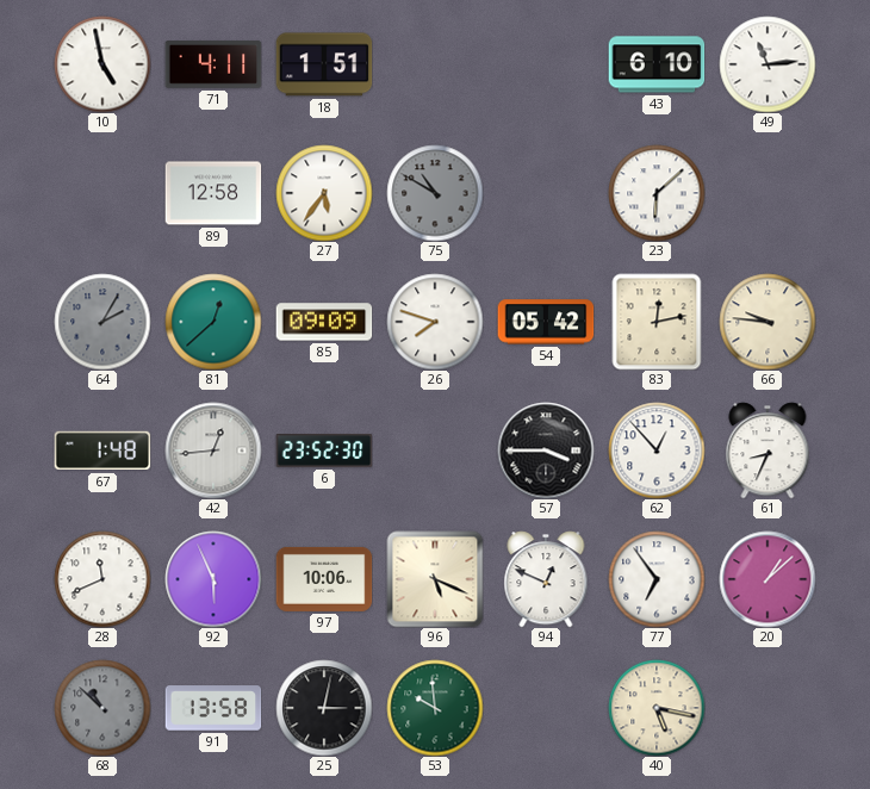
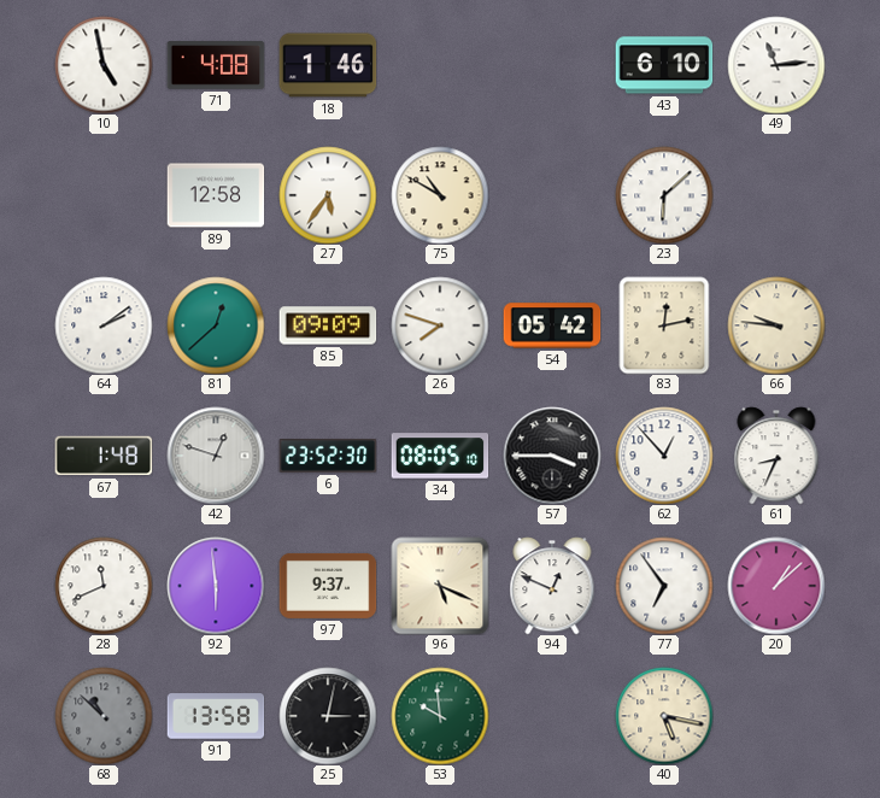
71: 4:11 -> 4:08
18: 1:51 -> 1:46
75 dial: grey -> cream
64: 2:05 -> 2:09
64 dial: grey -> white
42: 12:44 -> 12:48
34: none -> 08:05
92: 5:56 -> 5:59
97: 10:06 -> 9:37
